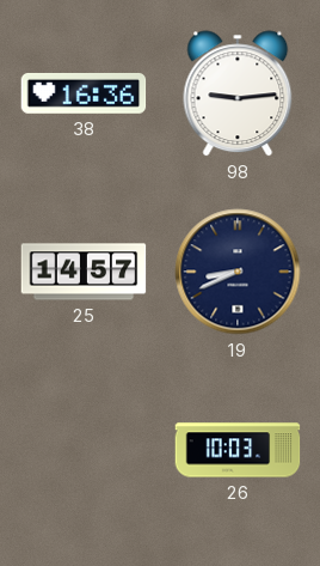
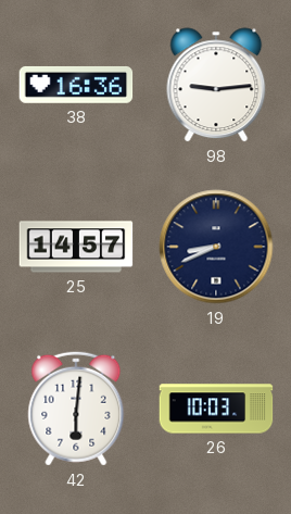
42: none -> 6:01
